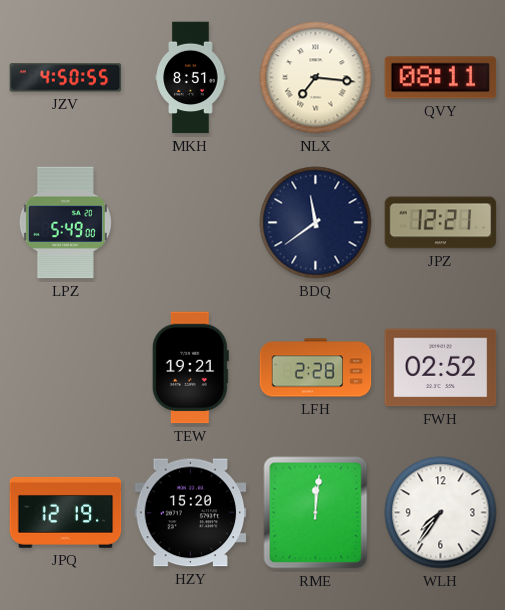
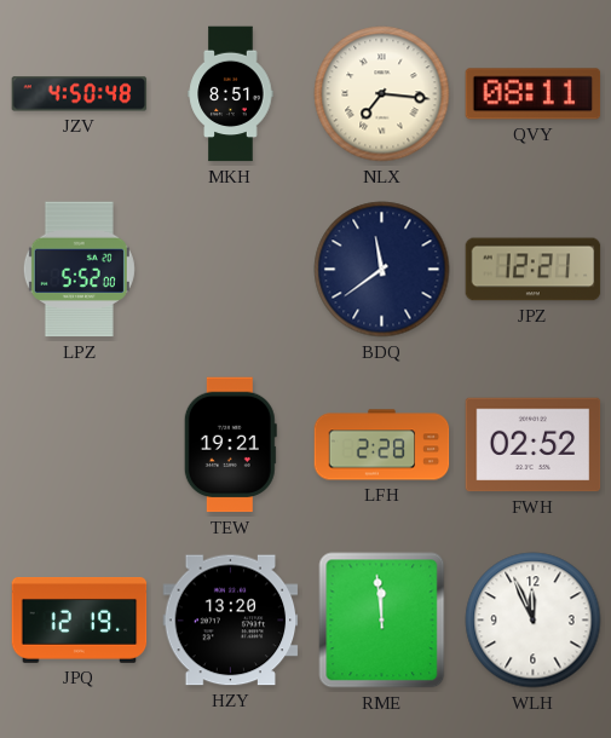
JZV: 4:50:55 -> 4:50:48
LPZ: 5:49 -> 5:52
HZY: 15:20 -> 13:20
RME: 12:01 -> 11:59
WLH: 7:36 -> 11:56
